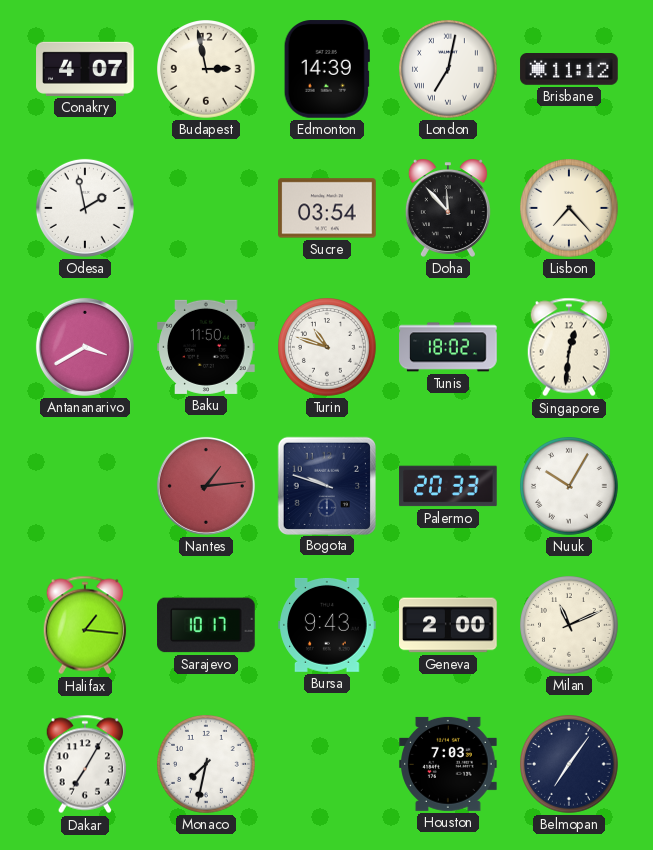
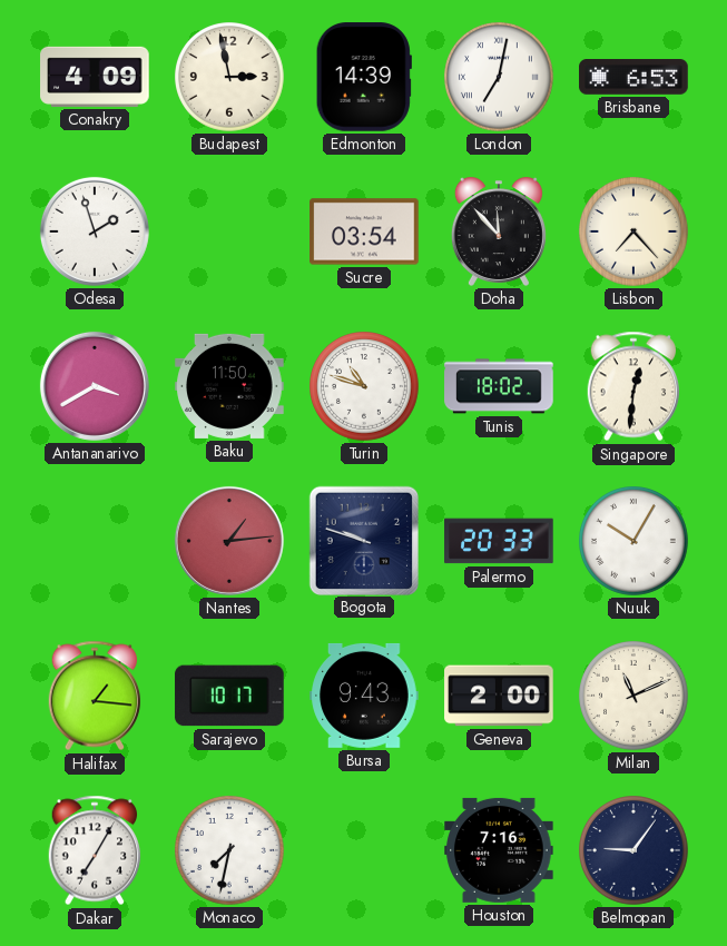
Conakry: 4:07 -> 4:09
Brisbane: 11:12 -> 6:53
Odesa: 1:58 -> 1:57
Houston: 7:03 -> 7:16
Belmopan: 7:06 -> 9:06
